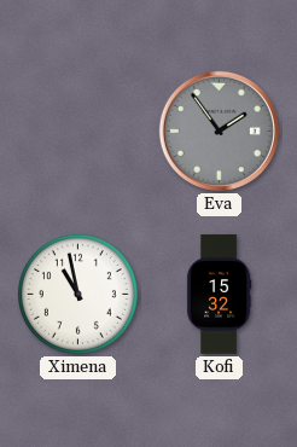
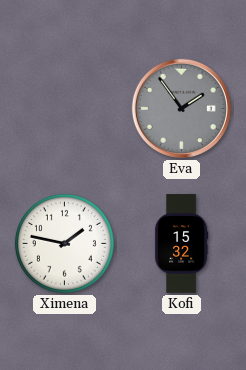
Ximena: 10:58 -> 1:47
